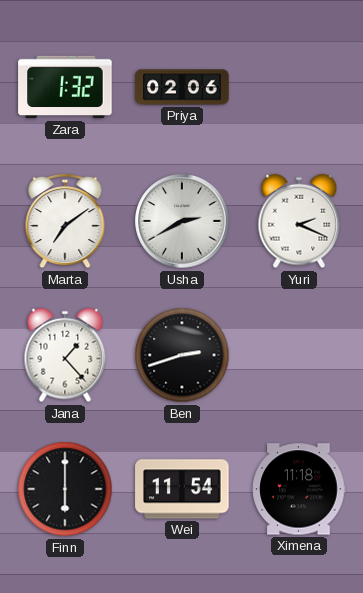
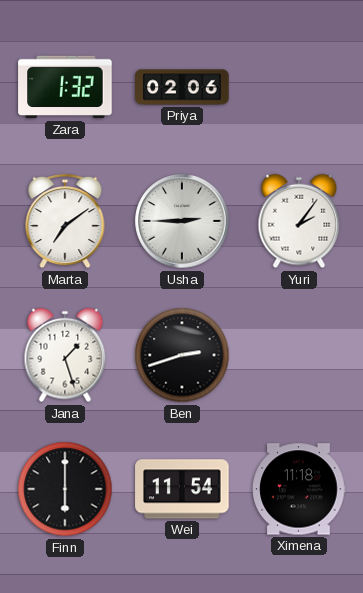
Usha: 2:40 -> 2:45
Yuri: 2:19 -> 2:06
Jana: 1:23 -> 1:27
